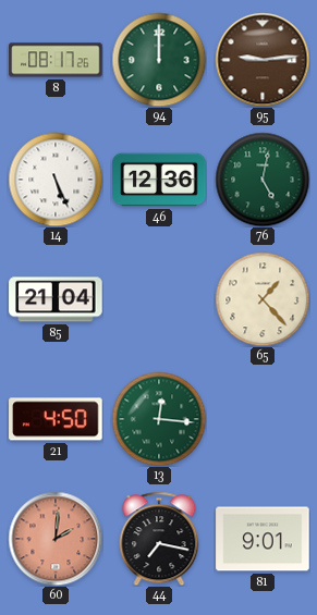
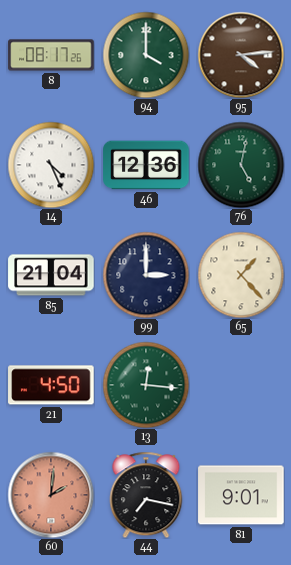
94: 12:00 -> 4:00
95: 9:14 -> 4:14
14: 5:26 -> 4:26
99: none -> 3:00
